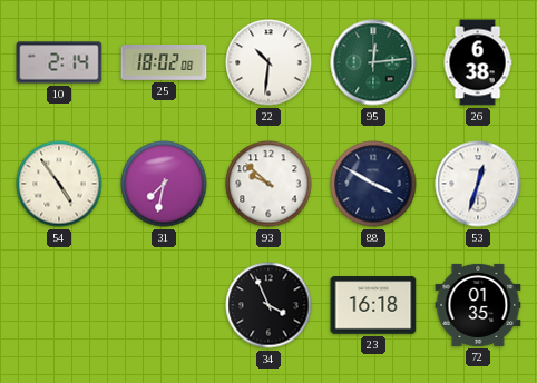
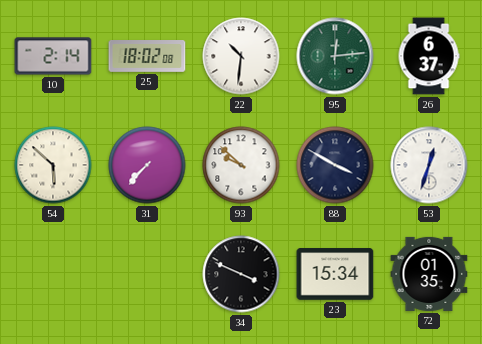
26: 6:38 -> 6:37
54: 4:54 -> 5:52
31: 7:32 -> 7:37
34: 3:56 -> 3:49
23: 16:18 -> 15:34
